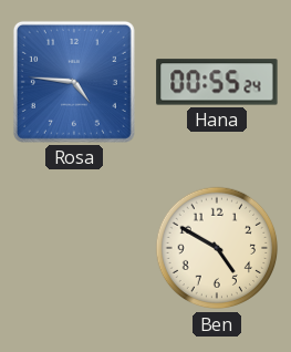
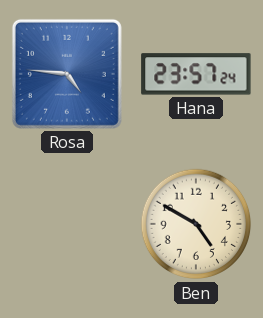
Hana: 00:55 -> 23:57
